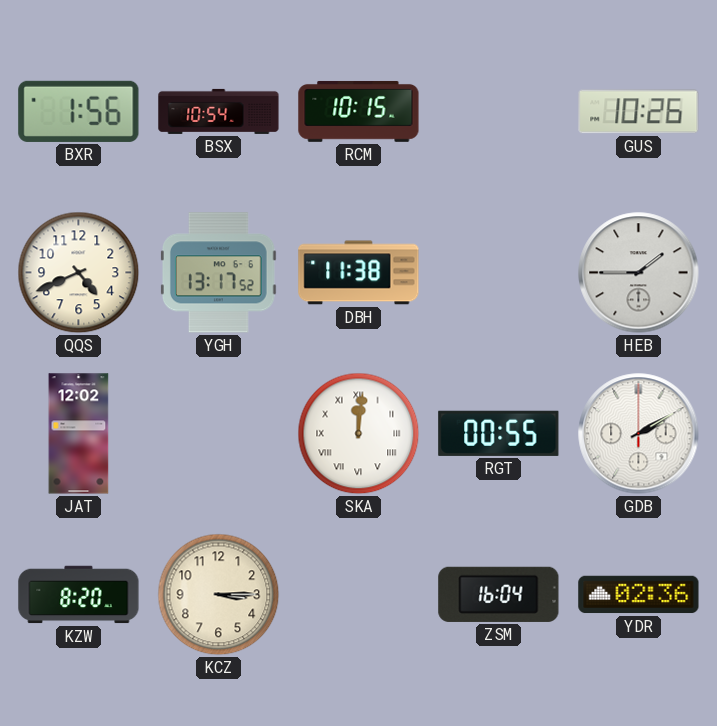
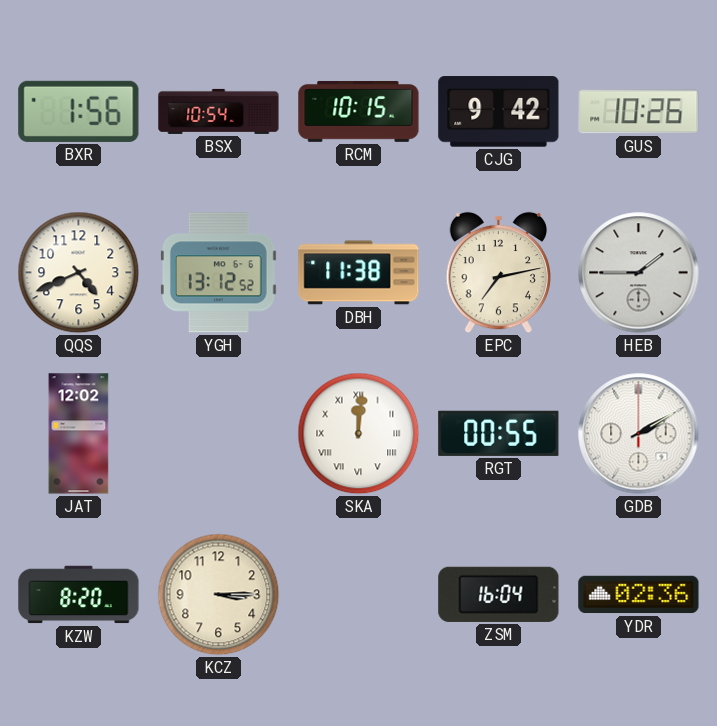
CJG: none -> 9:42
YGH: 13:17 -> 13:12
EPC: none -> 7:13
